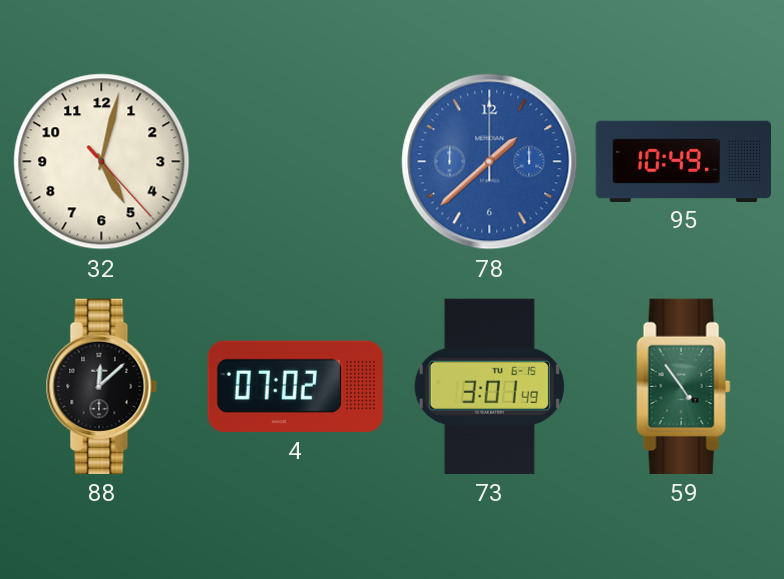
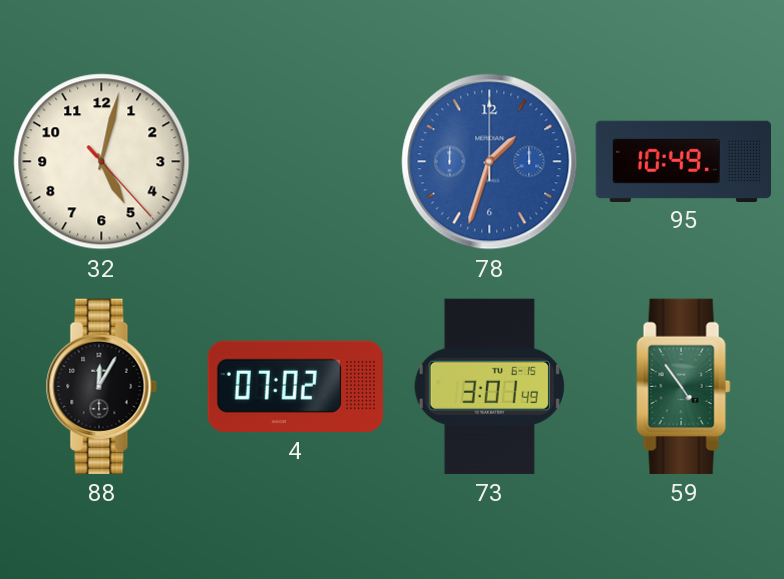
78: 1:38 -> 1:33
88: 12:08 -> 12:05
